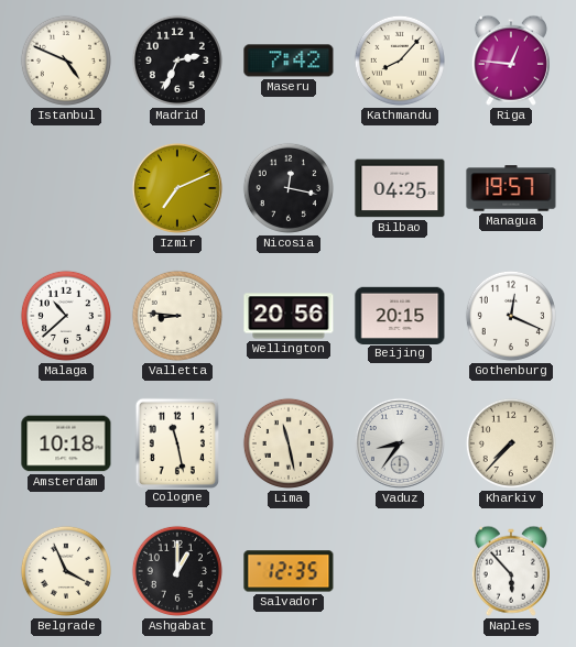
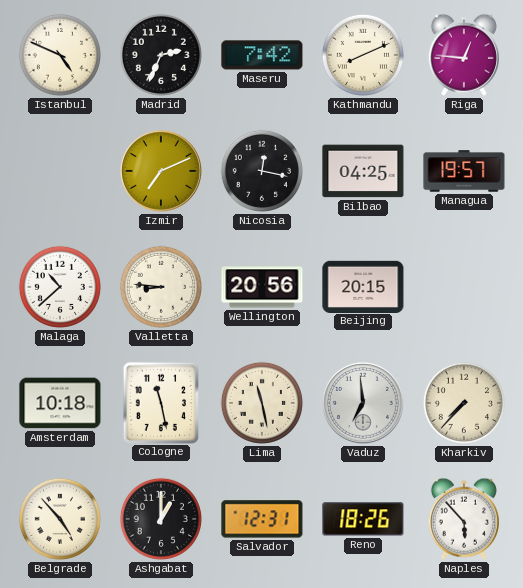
Kathmandu: 8:07 -> 8:11
Gothenburg: 12:19 -> none
Vaduz: 8:36 -> 6:59
Belgrade: 3:56 -> 4:53
Salvador: 12:35 -> 12:31
Reno: none -> 18:26
